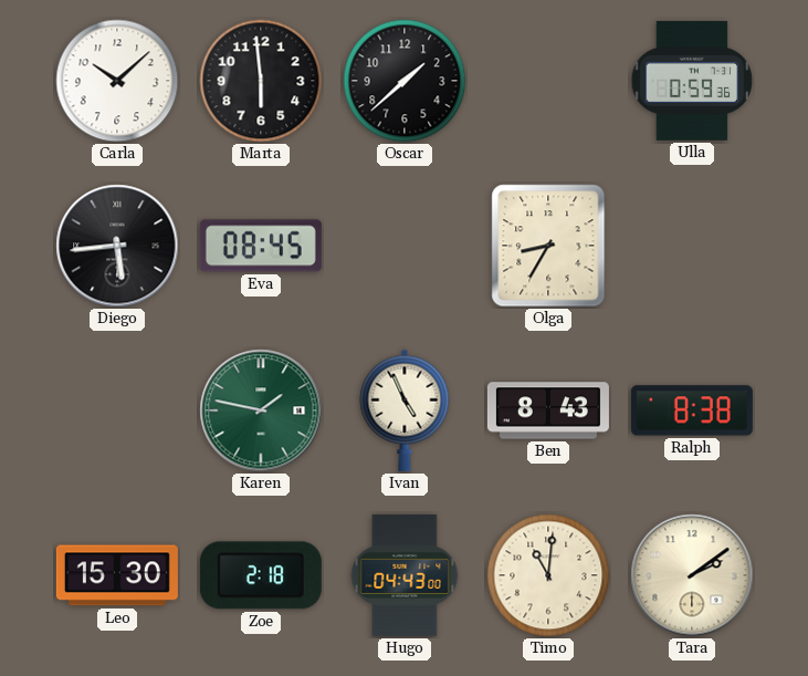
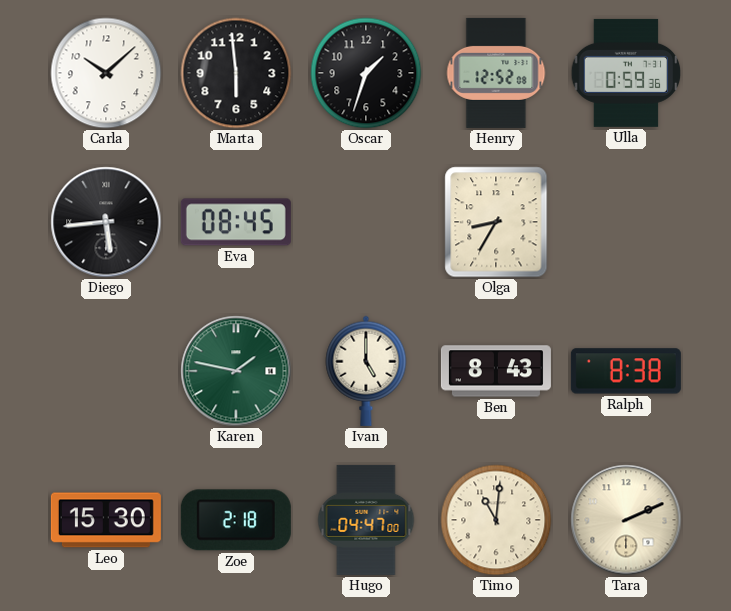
Oscar: 1:38 -> 1:33
Henry: none -> 12:52
Ivan: 4:56 -> 5:00
Hugo: 04:43 -> 04:47
Tara: 2:09 -> 2:11
